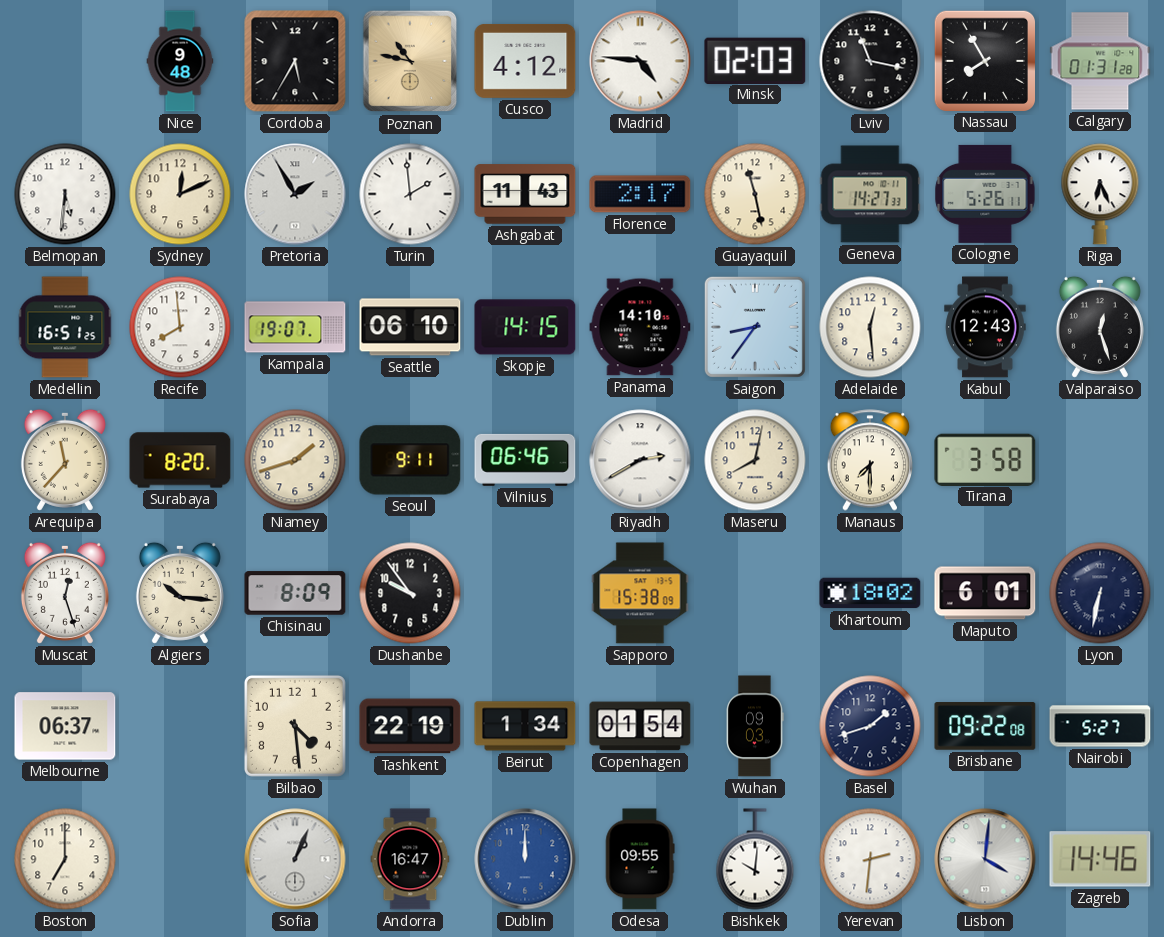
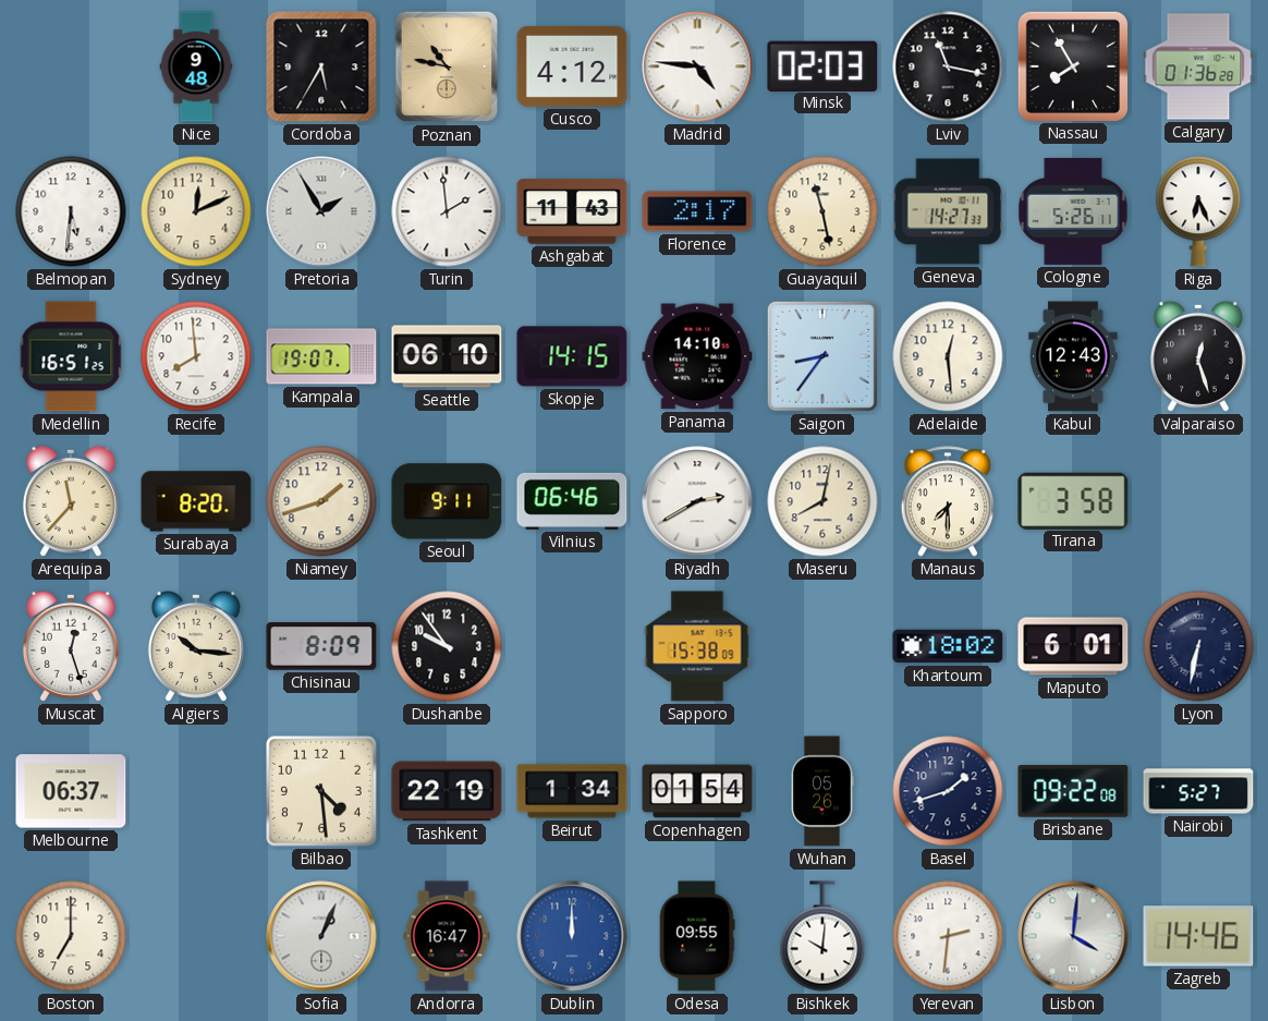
Calgary: 01:31 -> 01:36
Wuhan: 09:03 -> 05:26
